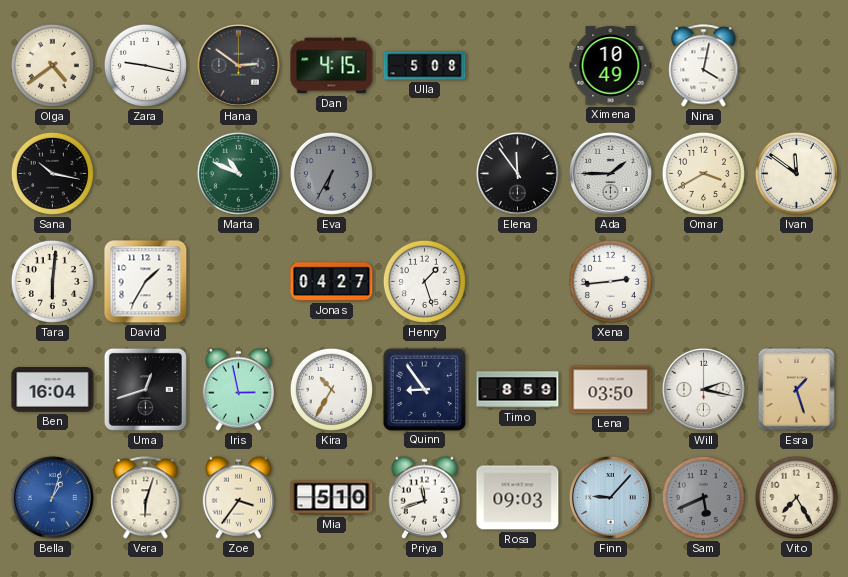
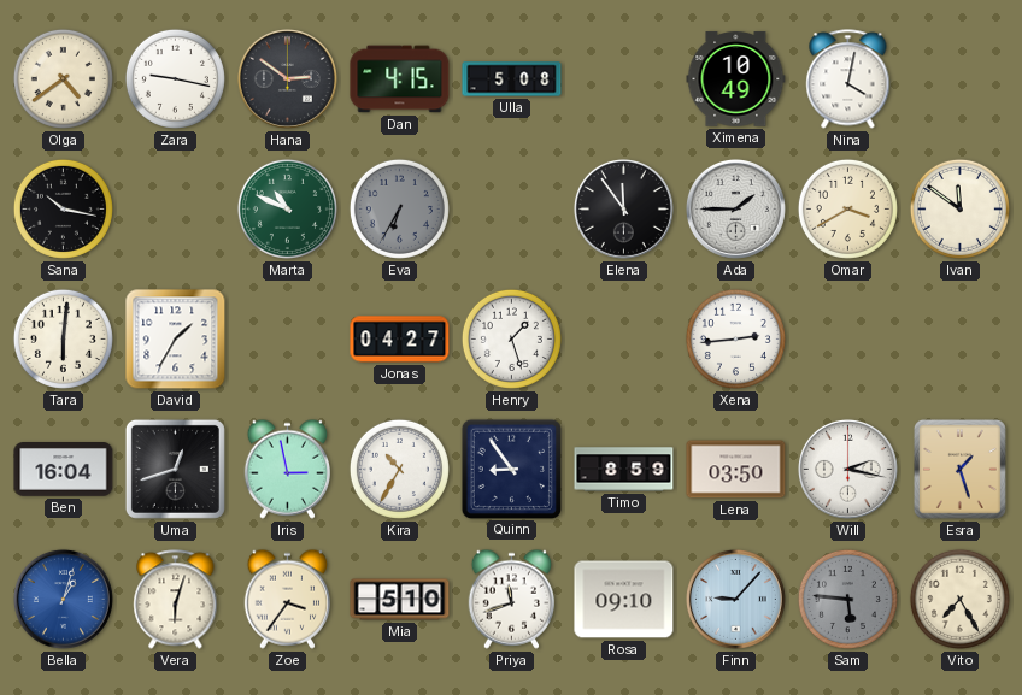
Rosa: 09:03 -> 09:10
Sam: 5:41 -> 5:46
